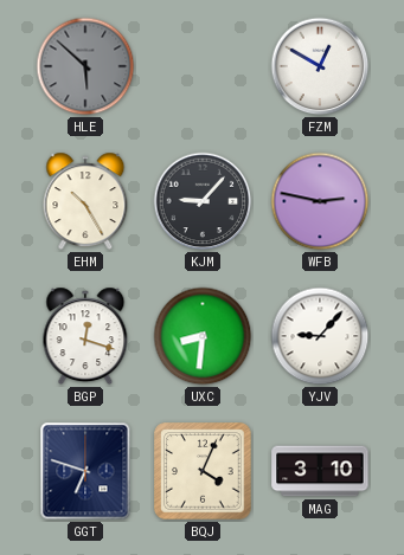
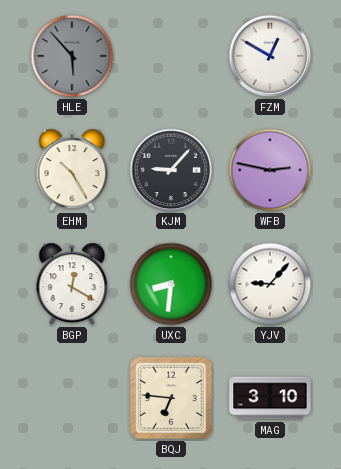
HLE: 5:52 -> 5:53
BGP: 12:18 -> 12:20
GGT: 6:48 -> none
BQJ: 4:04 -> 6:46
